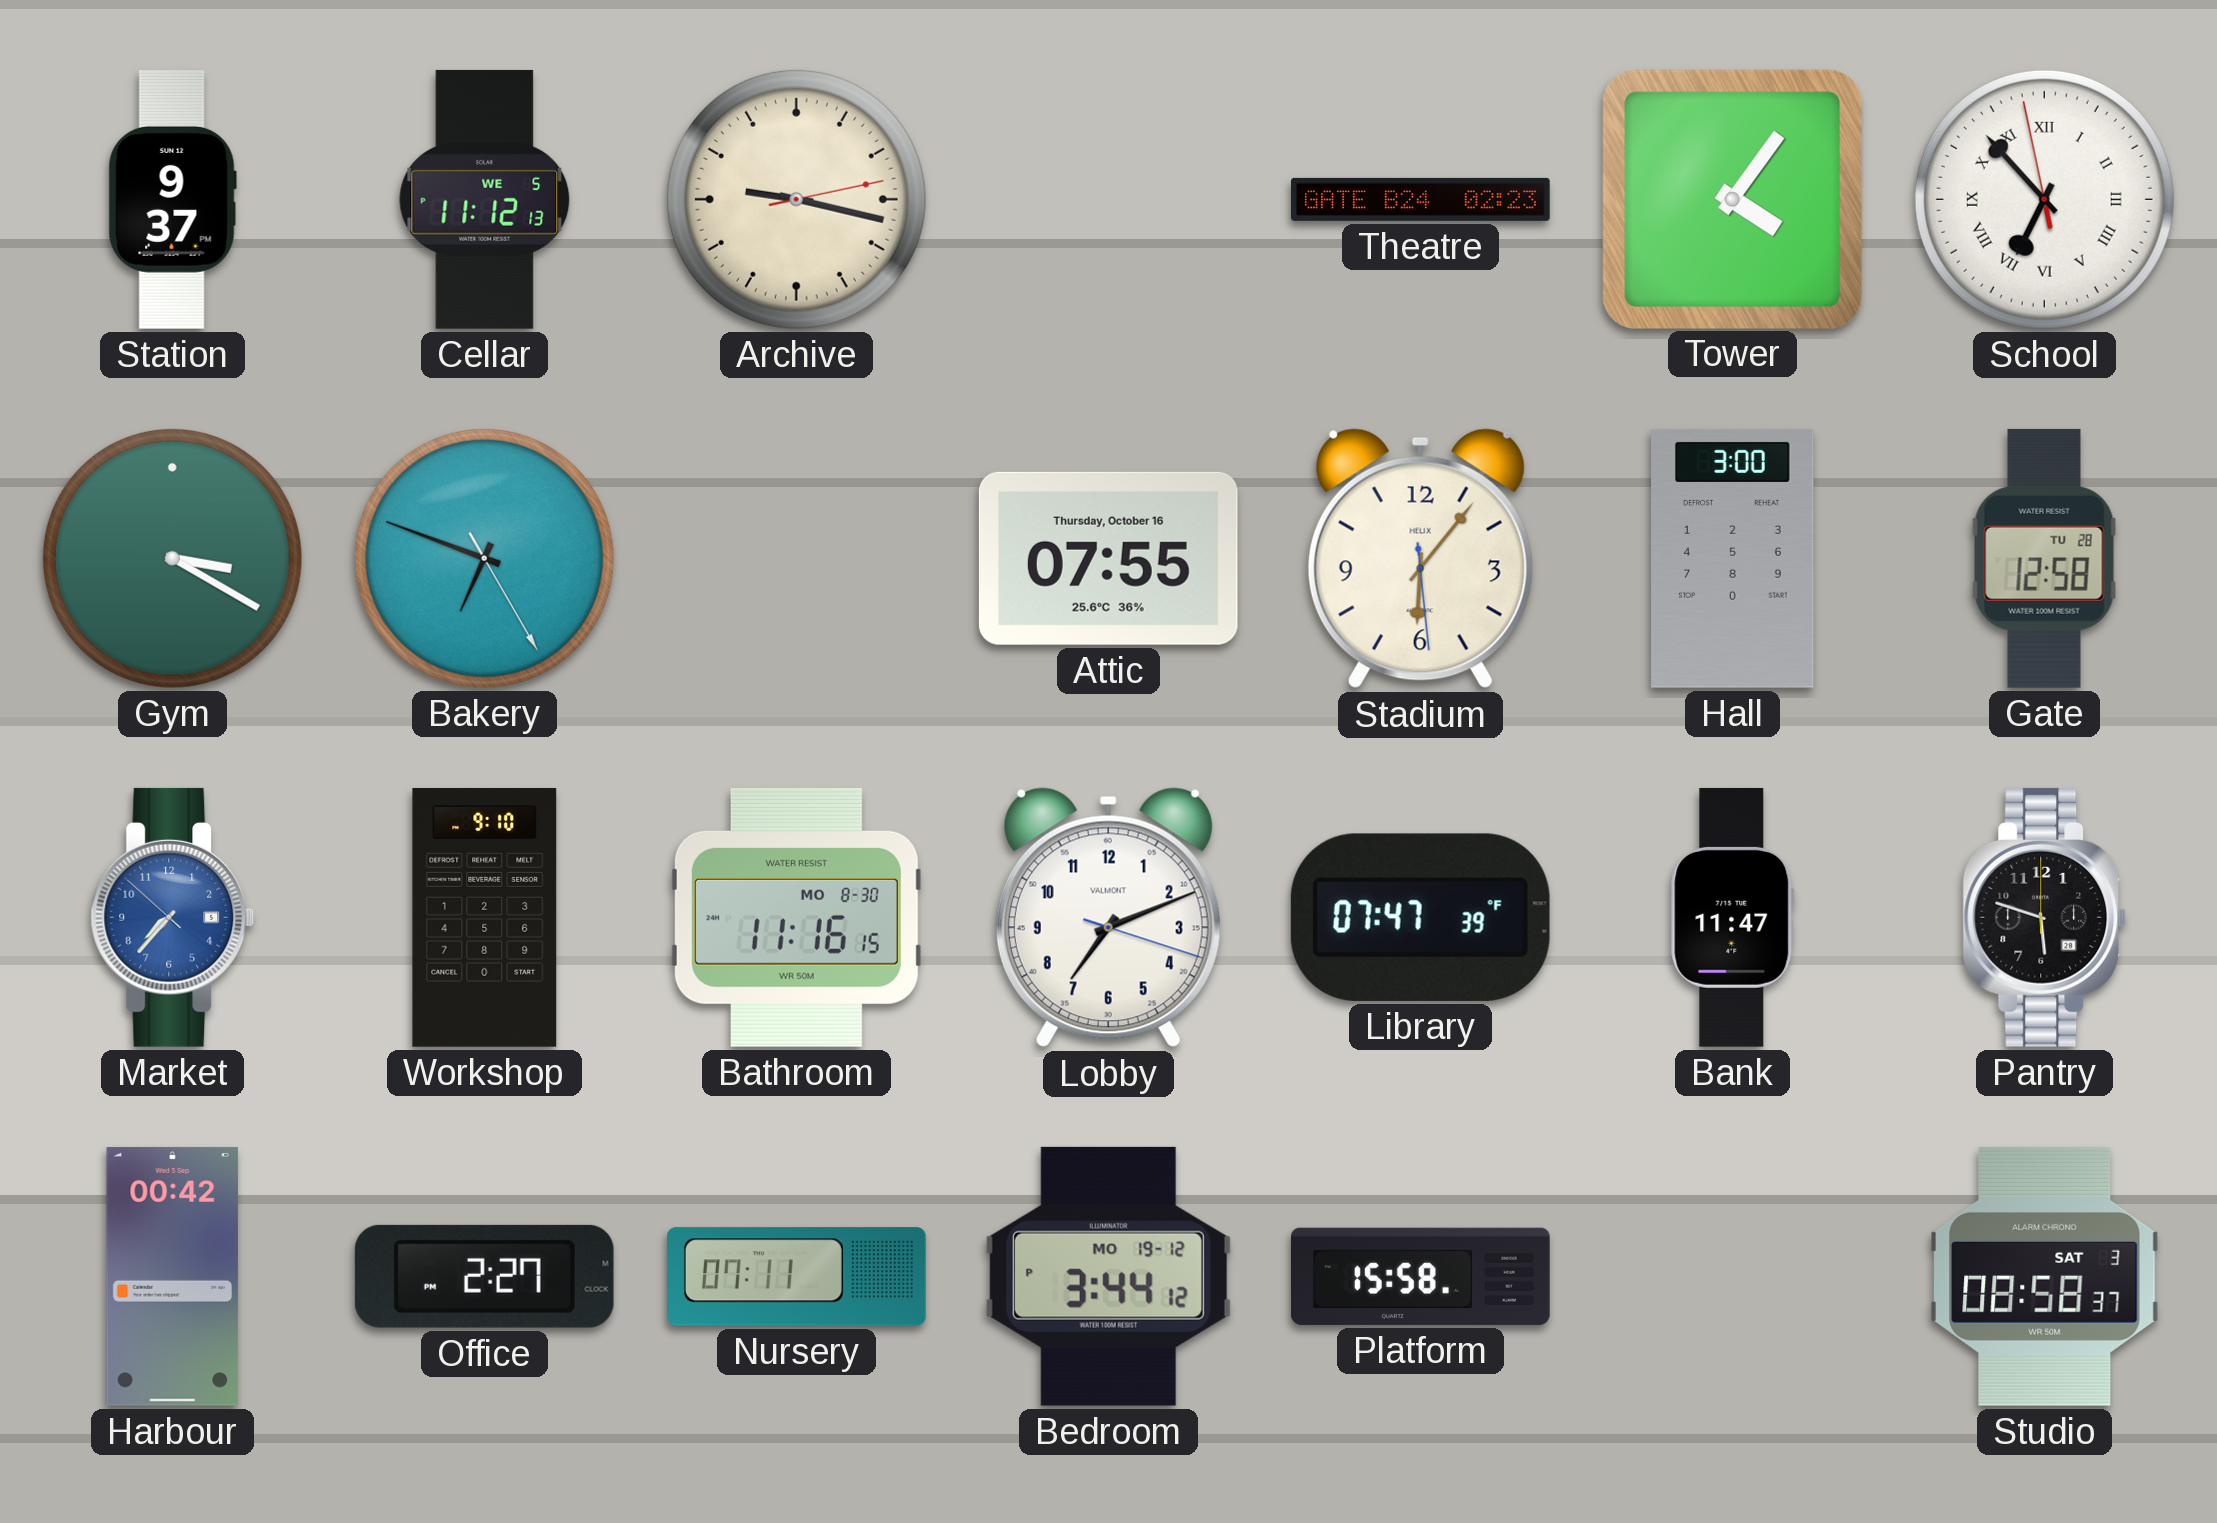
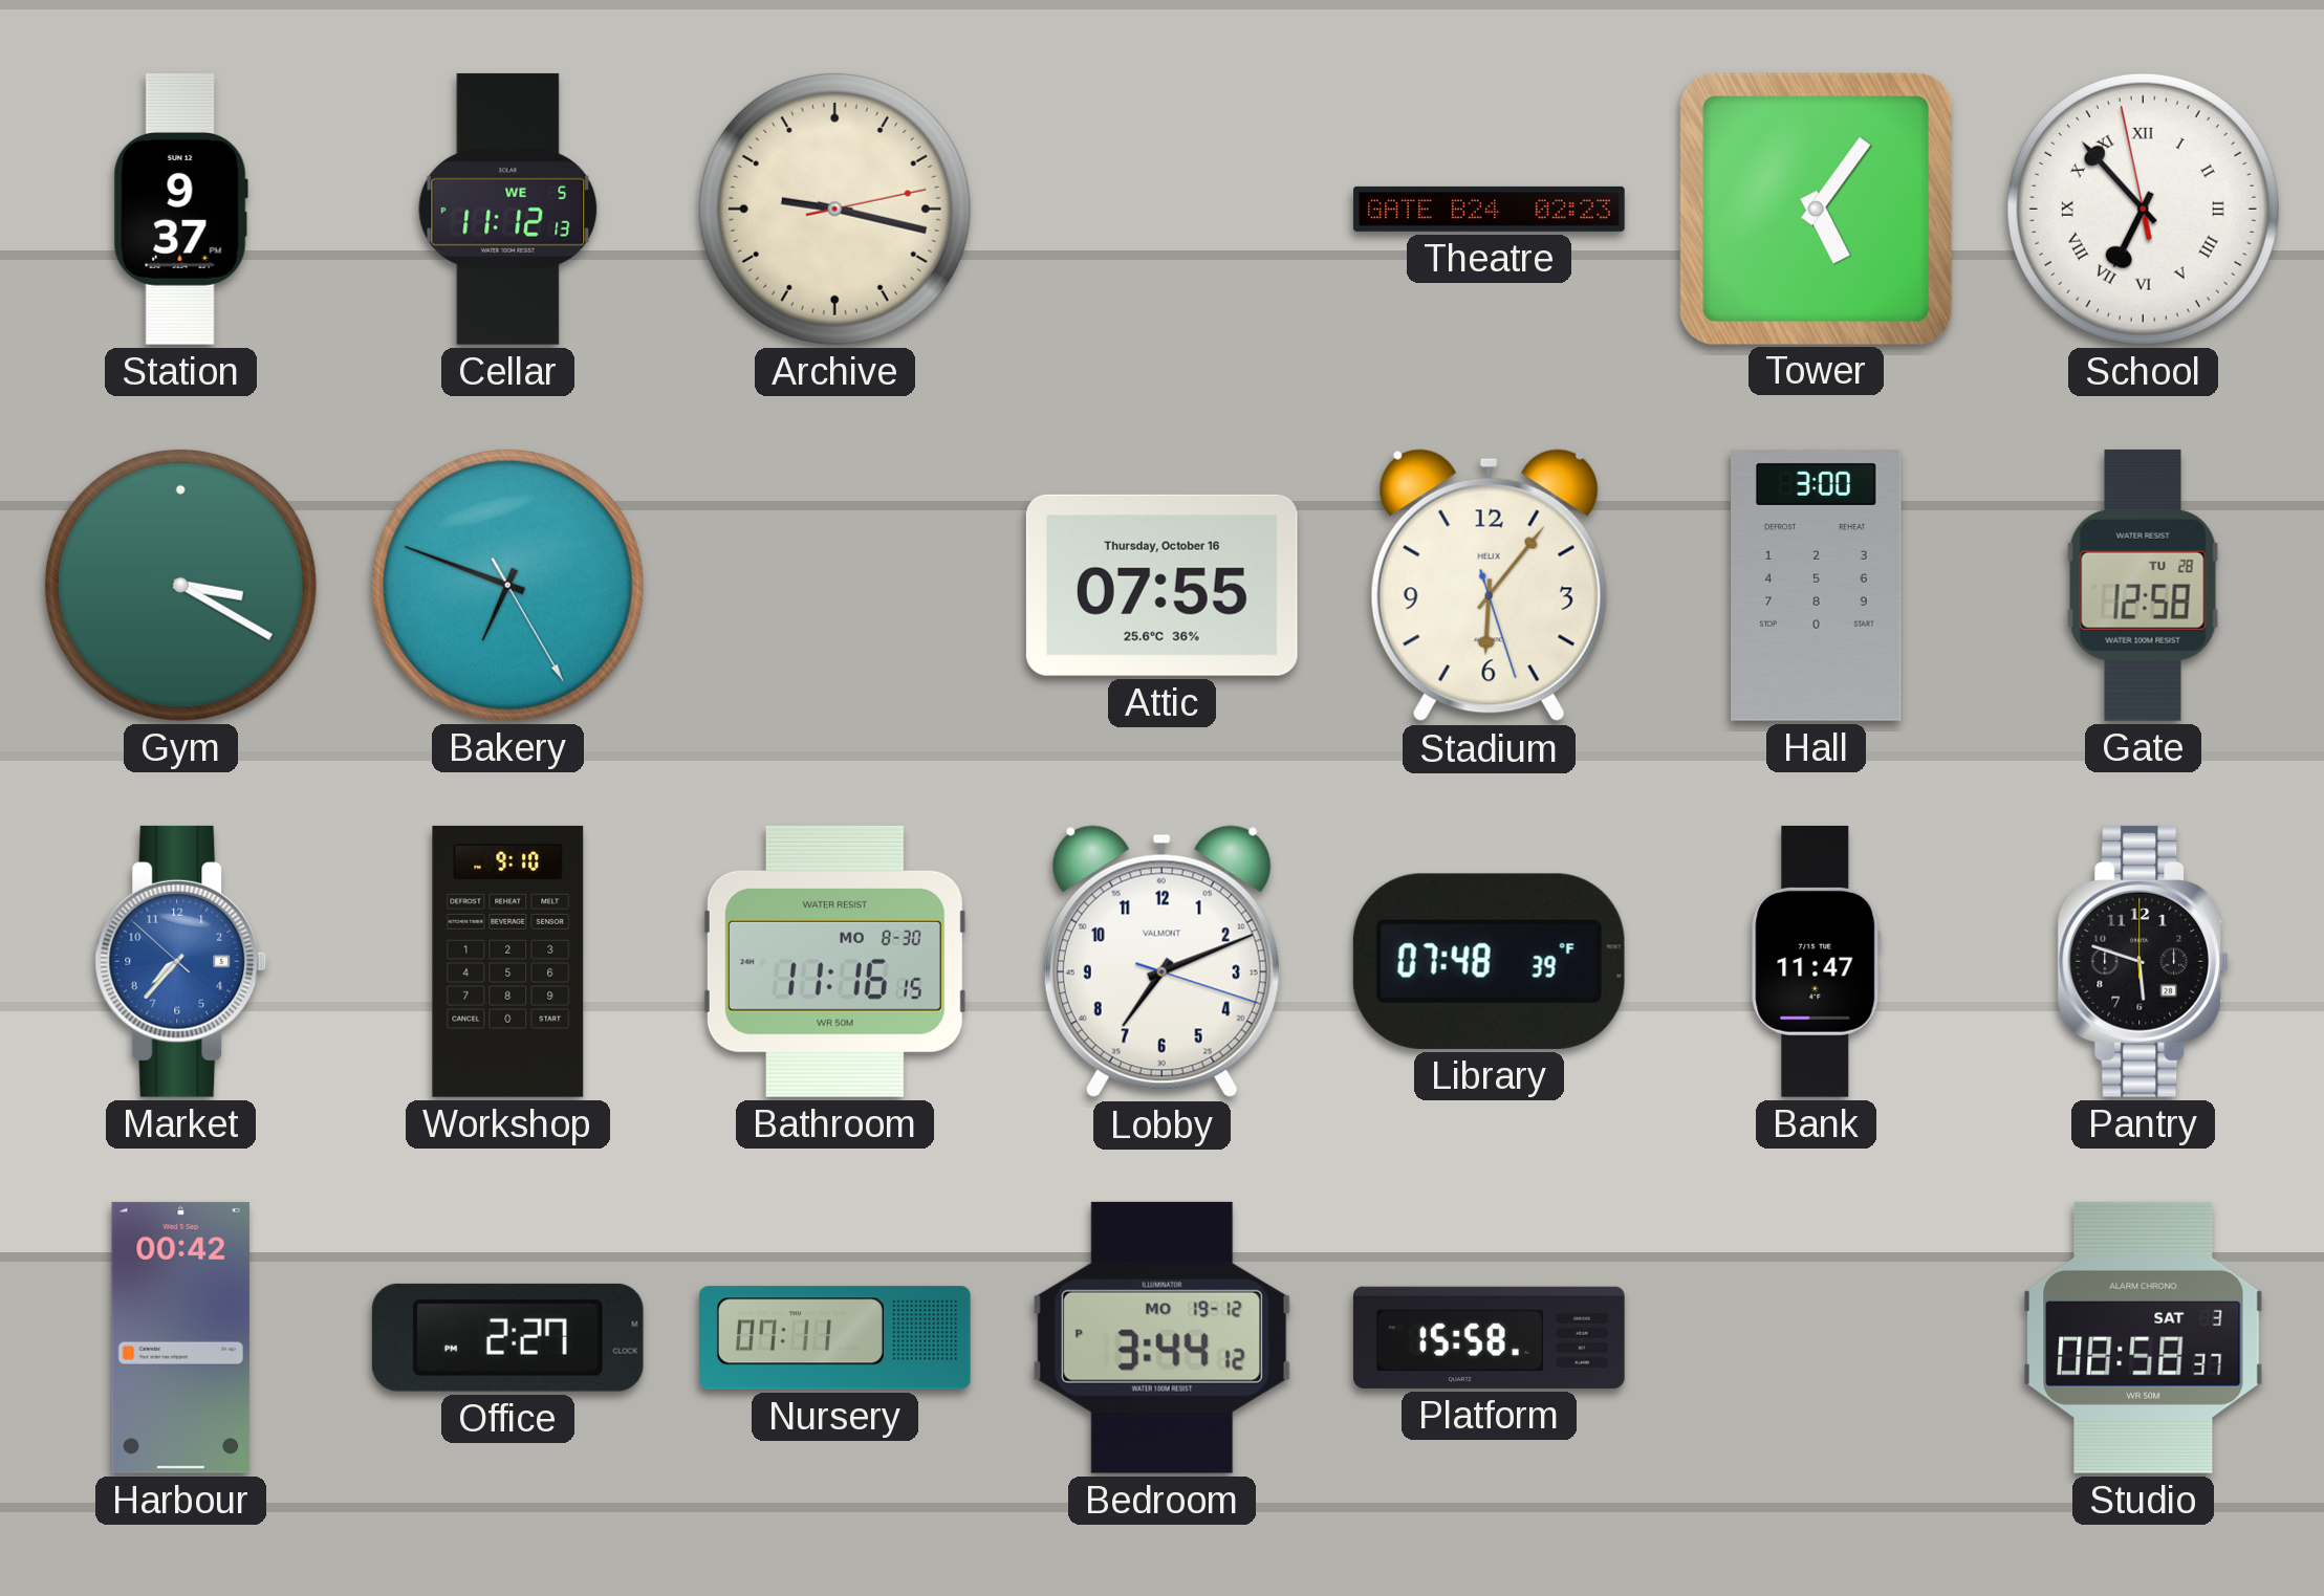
Tower: 4:06 -> 5:06
Stadium: 6:06:29 -> 6:06:27
Library: 07:47 -> 07:48
